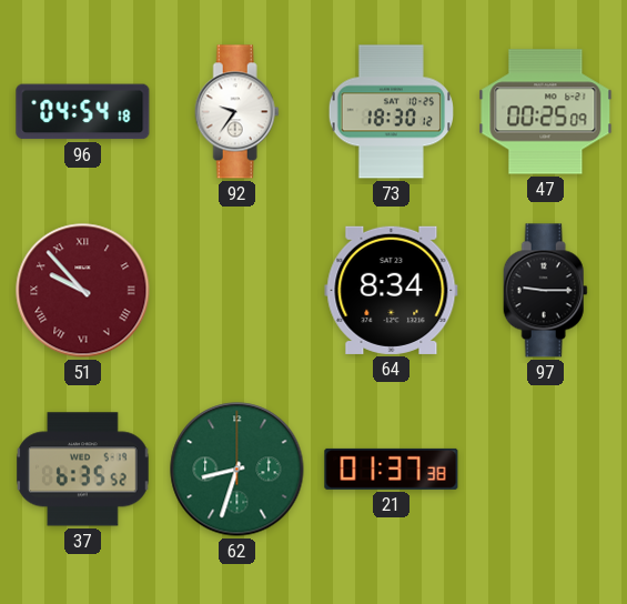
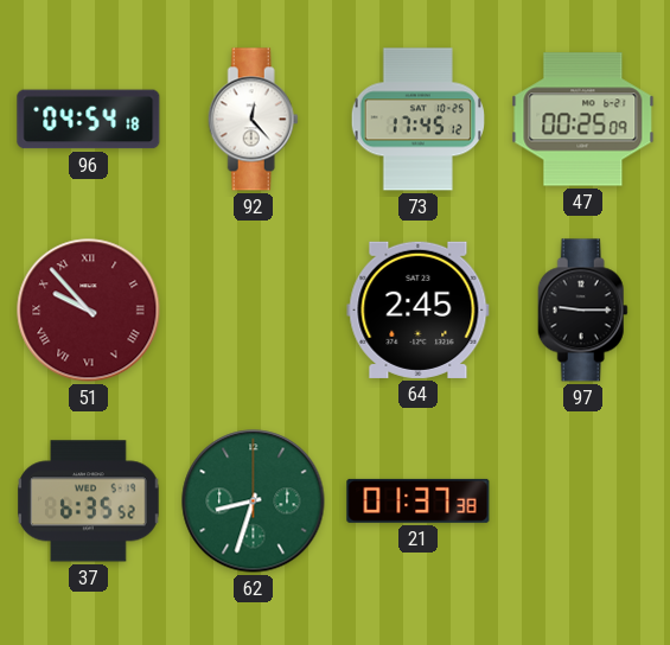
92: 9:36 -> 12:23
73: 18:30 -> 17:45
64: 8:34 -> 2:45
